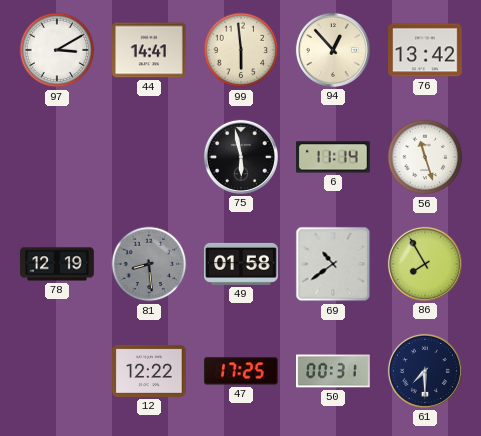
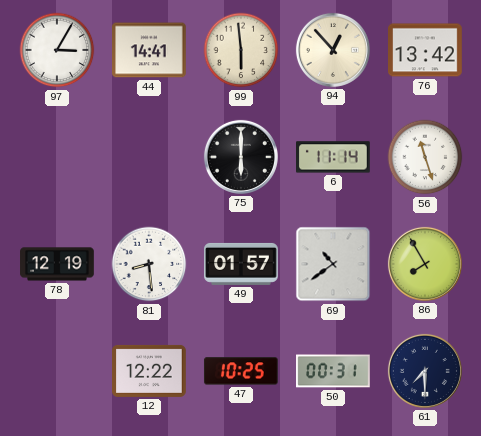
97: 3:10 -> 3:05
75: 5:58 -> 6:00
81 dial: grey -> white
49: 01:58 -> 01:57
47: 17:25 -> 10:25
